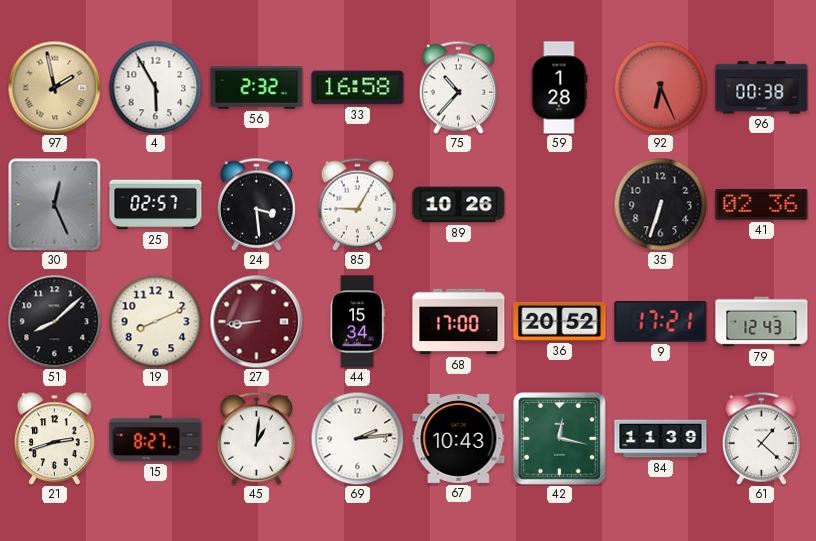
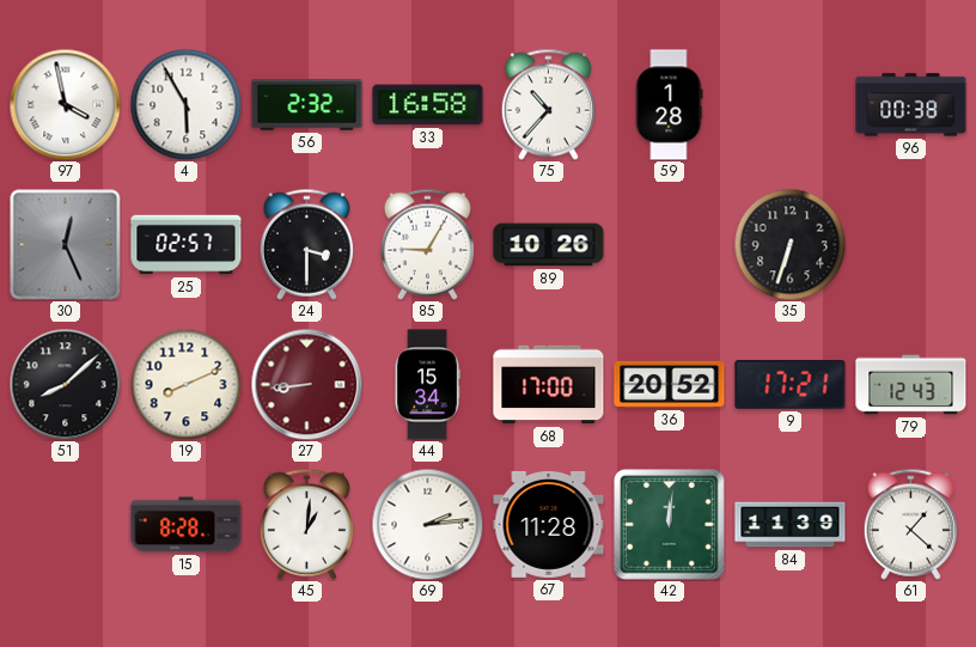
97: 1:58 -> 3:58
97 dial: champagne -> white
92: 6:26 -> none
24: 3:29 -> 3:30
41: 02:36 -> none
21: 2:42 -> none
15: 8:27 -> 8:28
67: 10:43 -> 11:28
42: 12:17 -> 12:01
